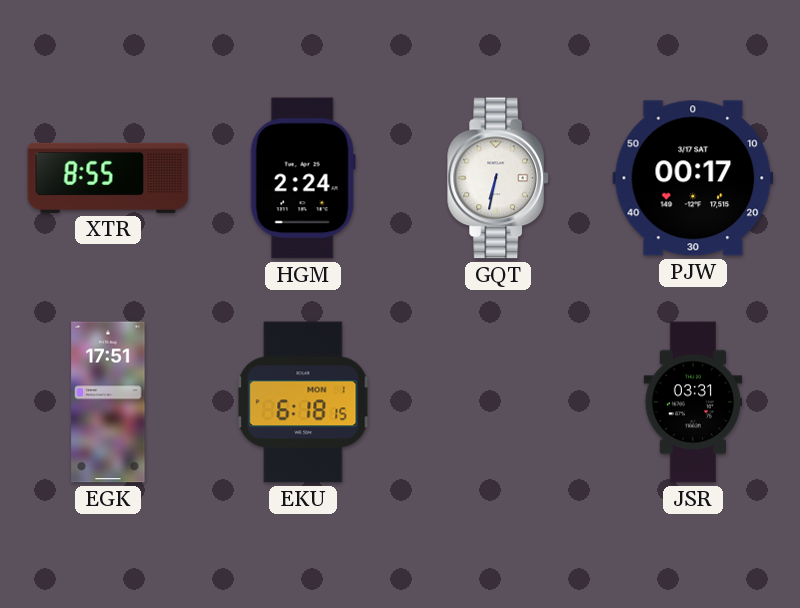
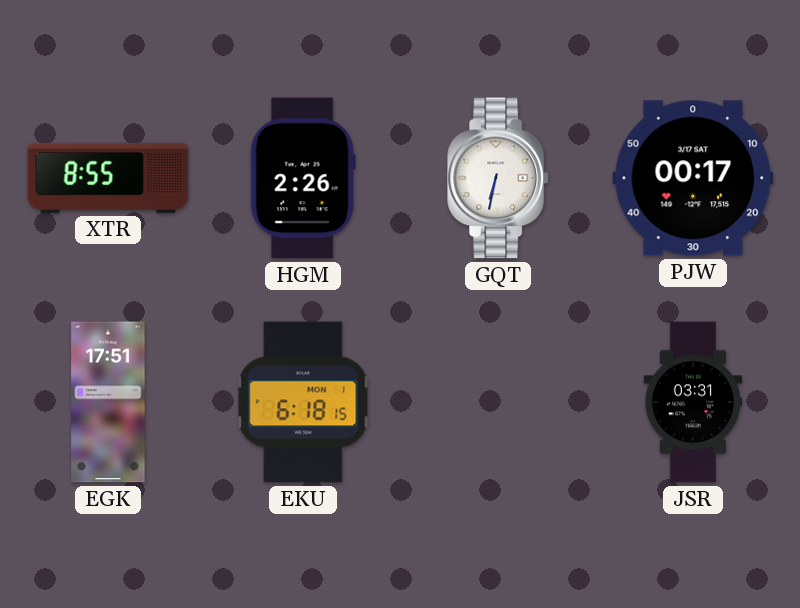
HGM: 2:24 -> 2:26
